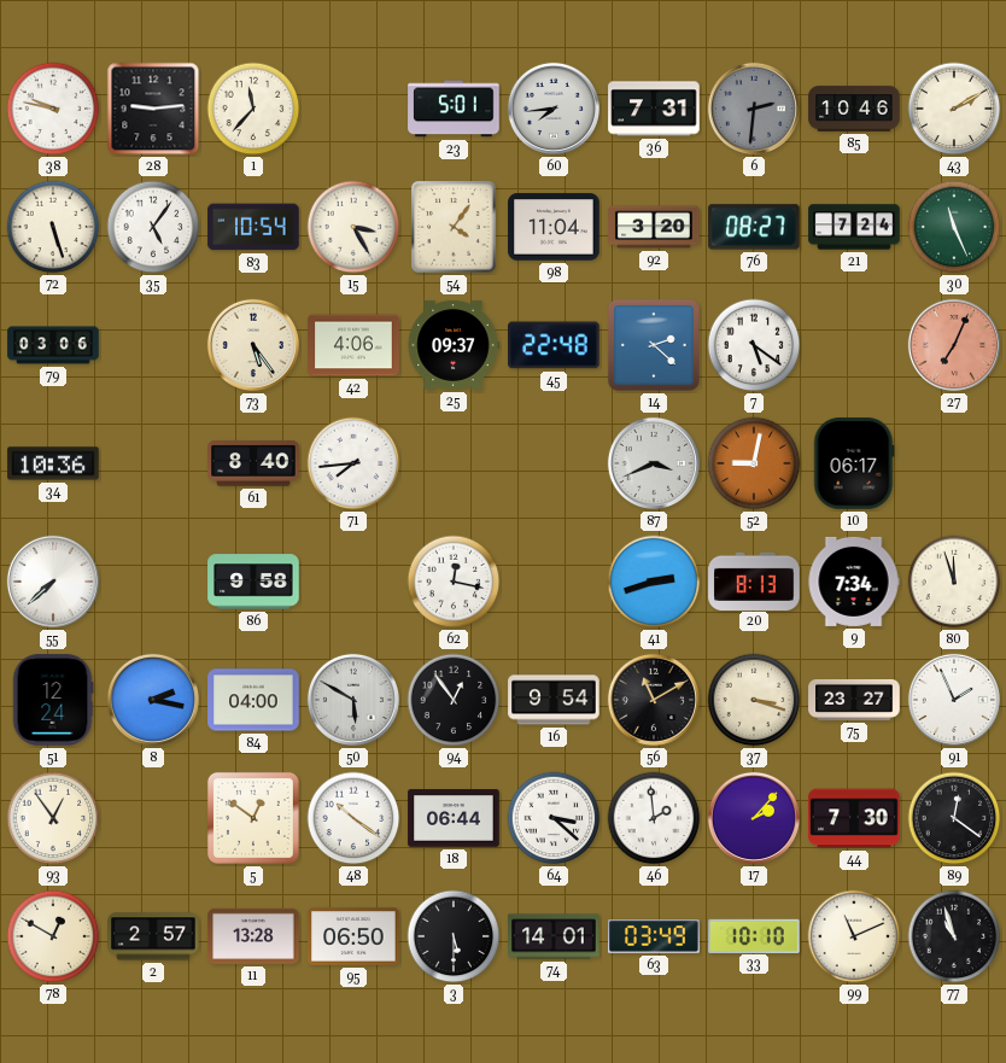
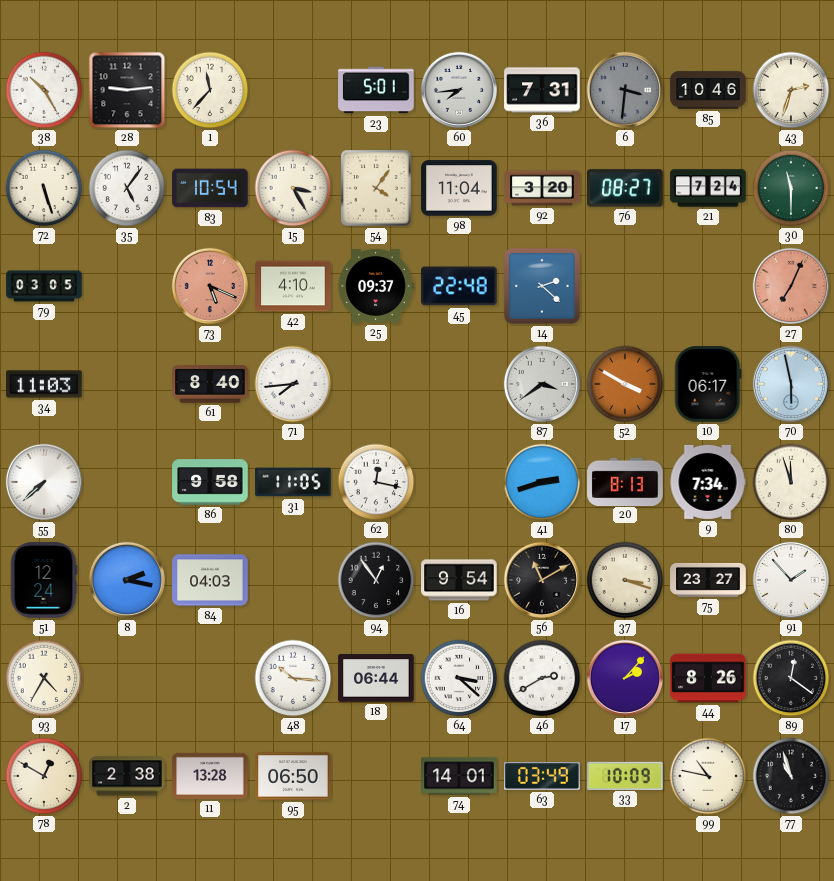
38: 9:47 -> 10:25
6: 2:31 -> 3:31
43: 2:10 -> 2:33
30: 11:26 -> 11:30
79: 03:06 -> 03:05
73: 5:24 -> 5:19
73 dial: cream -> salmon
42: 4:06 -> 4:10
7: 5:21 -> none
34: 10:36 -> 11:03
87: 3:41 -> 3:39
52: 9:02 -> 3:50
70: none -> 5:58
31: none -> 11:05
84: 04:00 -> 04:03
50: 5:50 -> none
91: 1:56 -> 1:53
93: 12:54 -> 4:35
5: 12:51 -> none
48: 10:21 -> 10:16
46: 1:59 -> 2:40
44: 7:30 -> 8:26
2: 2:57 -> 2:38
3: 5:30 -> none
33: 10:10 -> 10:09
99: 11:11 -> 10:47
